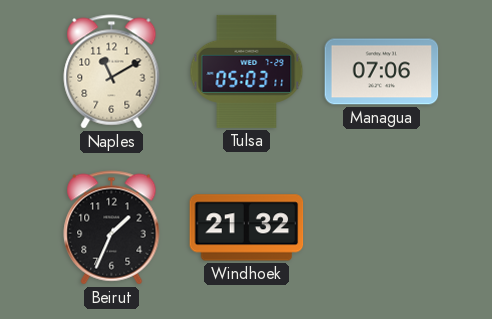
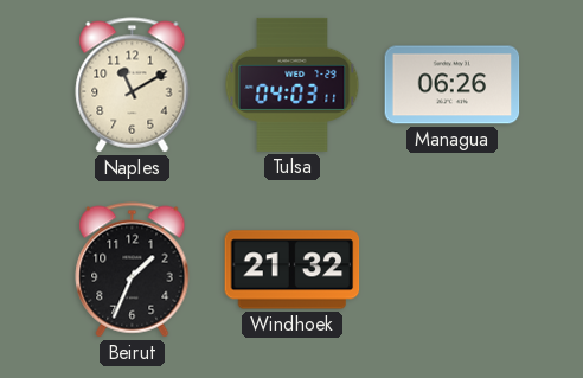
Tulsa: 05:03 -> 04:03
Managua: 07:06 -> 06:26
